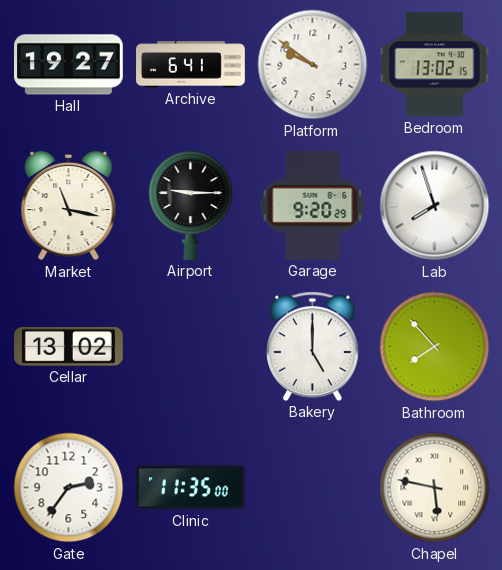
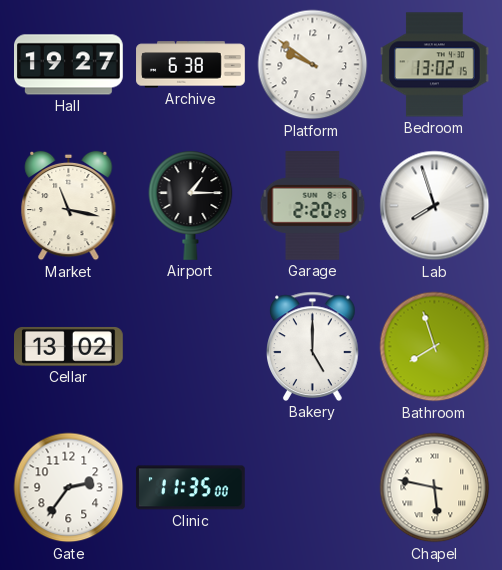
Archive: 6:41 -> 6:38
Airport: 9:15 -> 1:15
Garage: 9:20 -> 2:20
Bathroom: 7:53 -> 7:57
